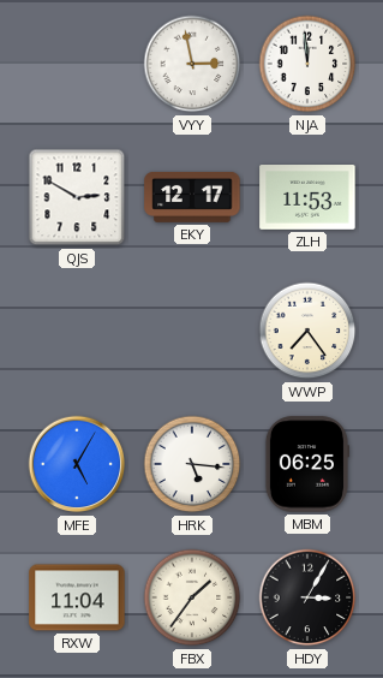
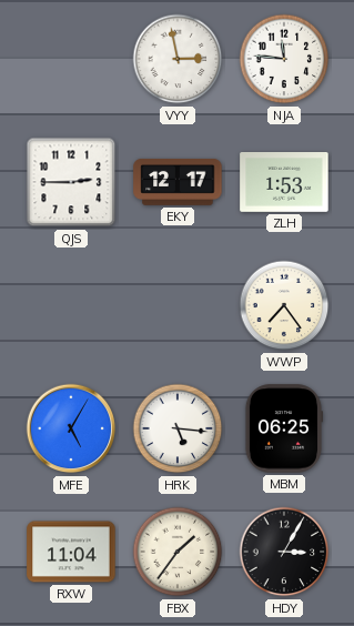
NJA: 11:59 -> 11:46
QJS: 2:50 -> 2:45
ZLH: 11:53 -> 1:53
